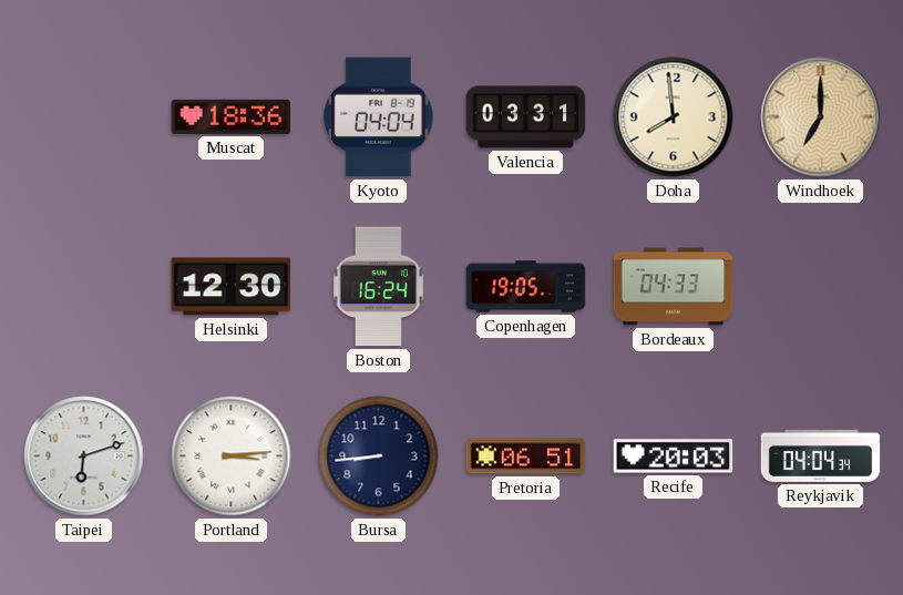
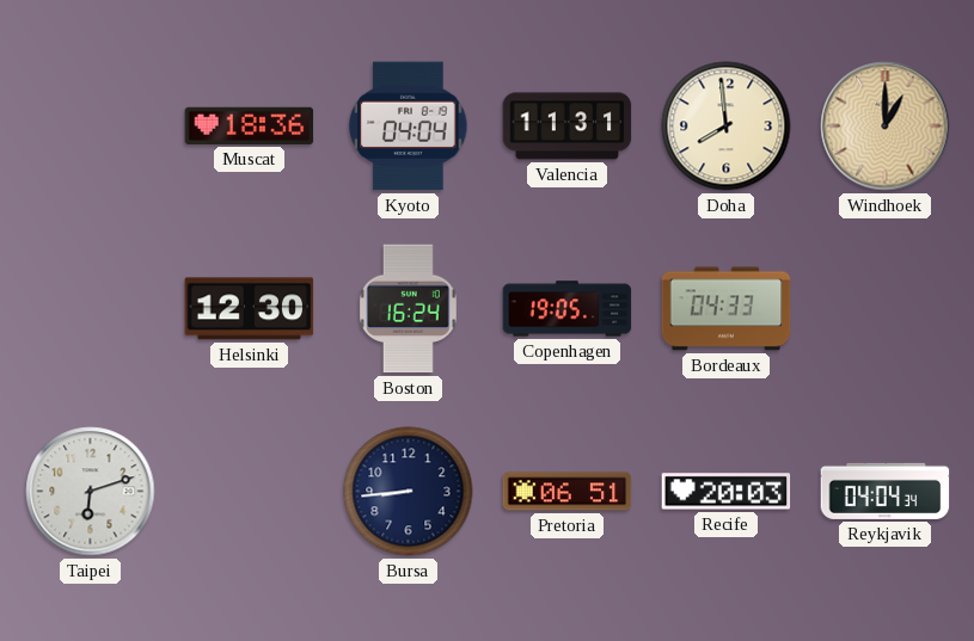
Valencia: 03:31 -> 11:31
Windhoek: 7:00 -> 1:00
Portland: 3:14 -> none
